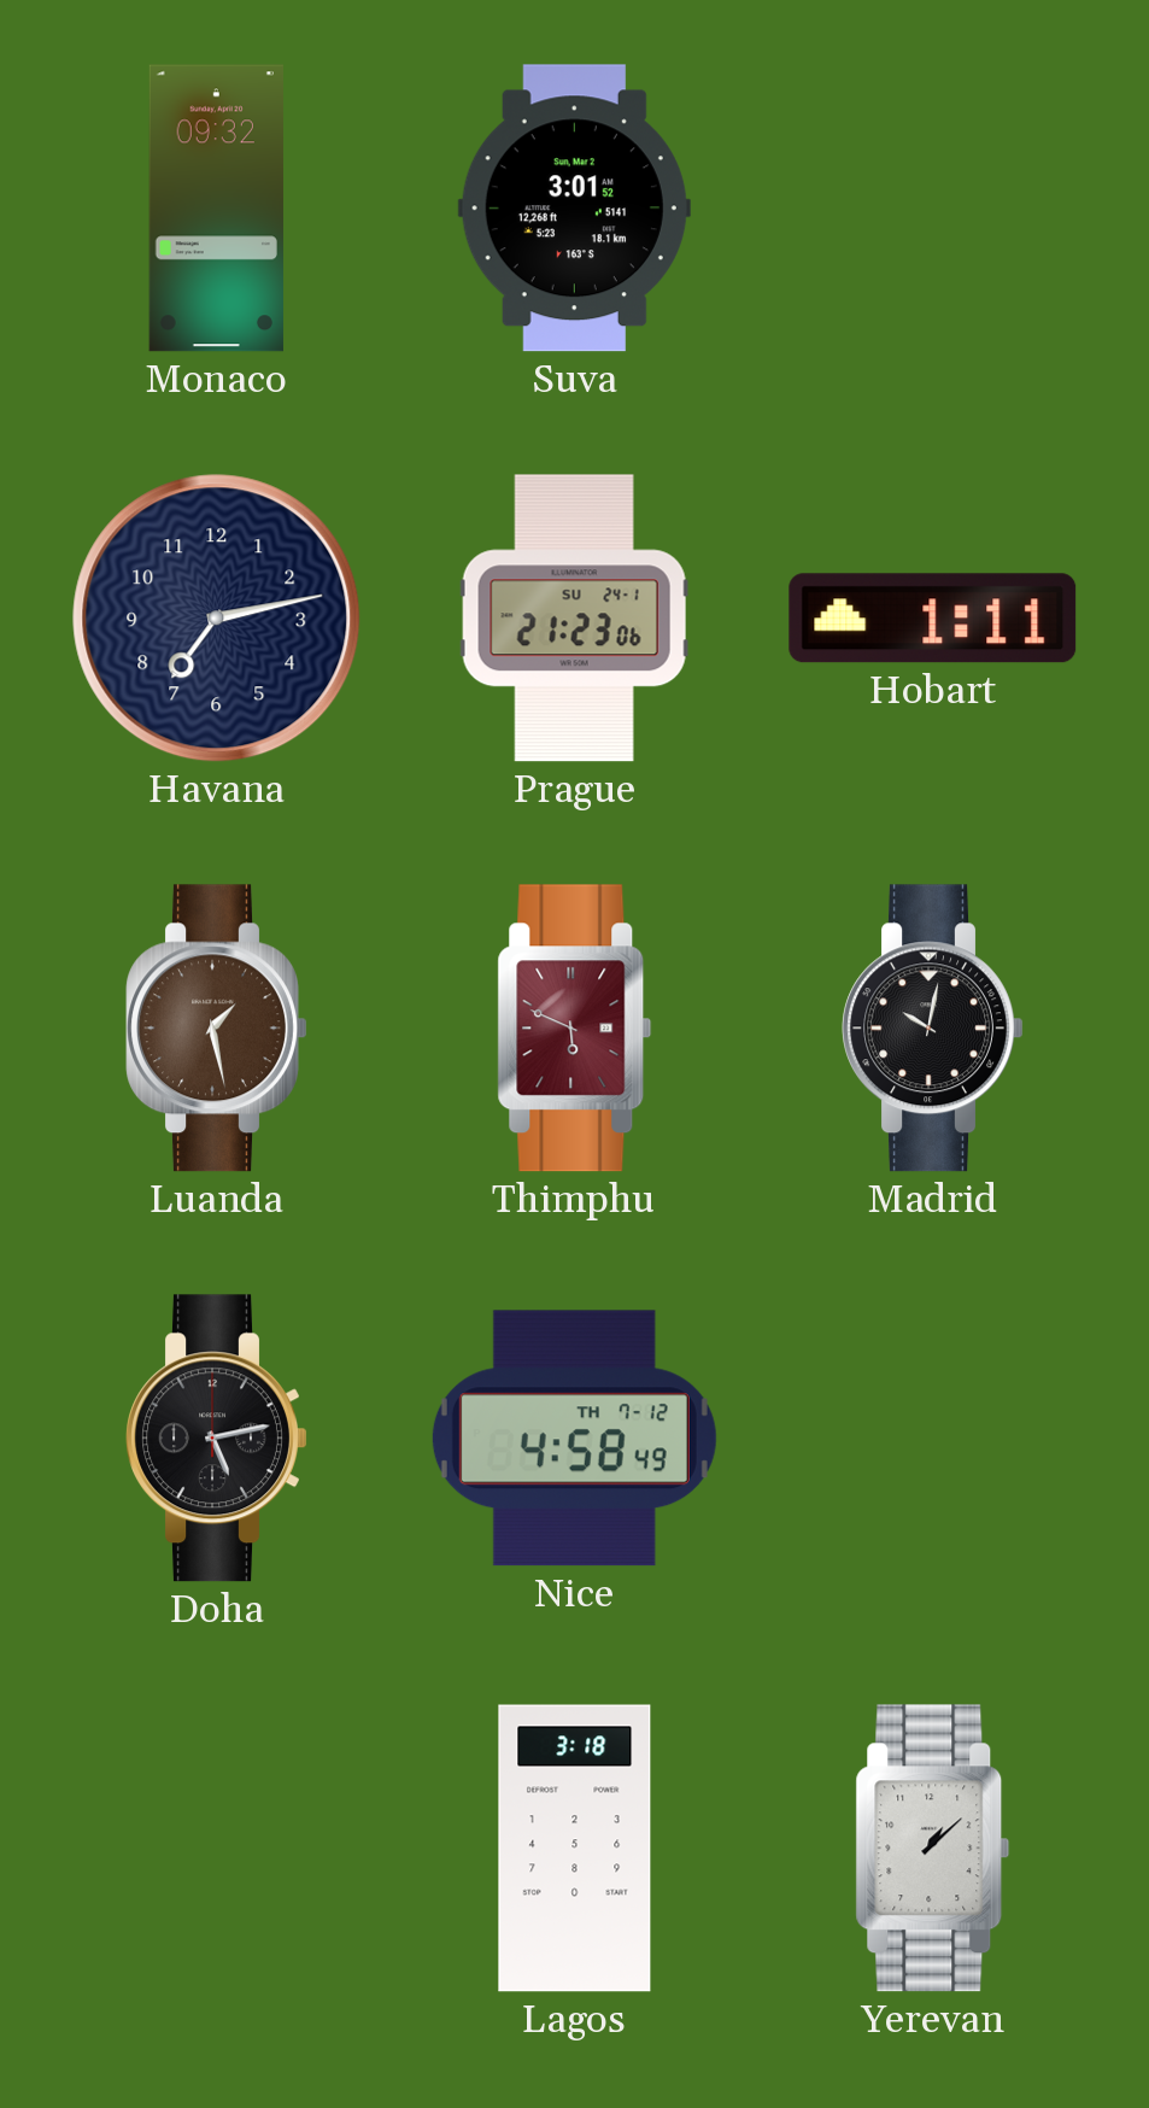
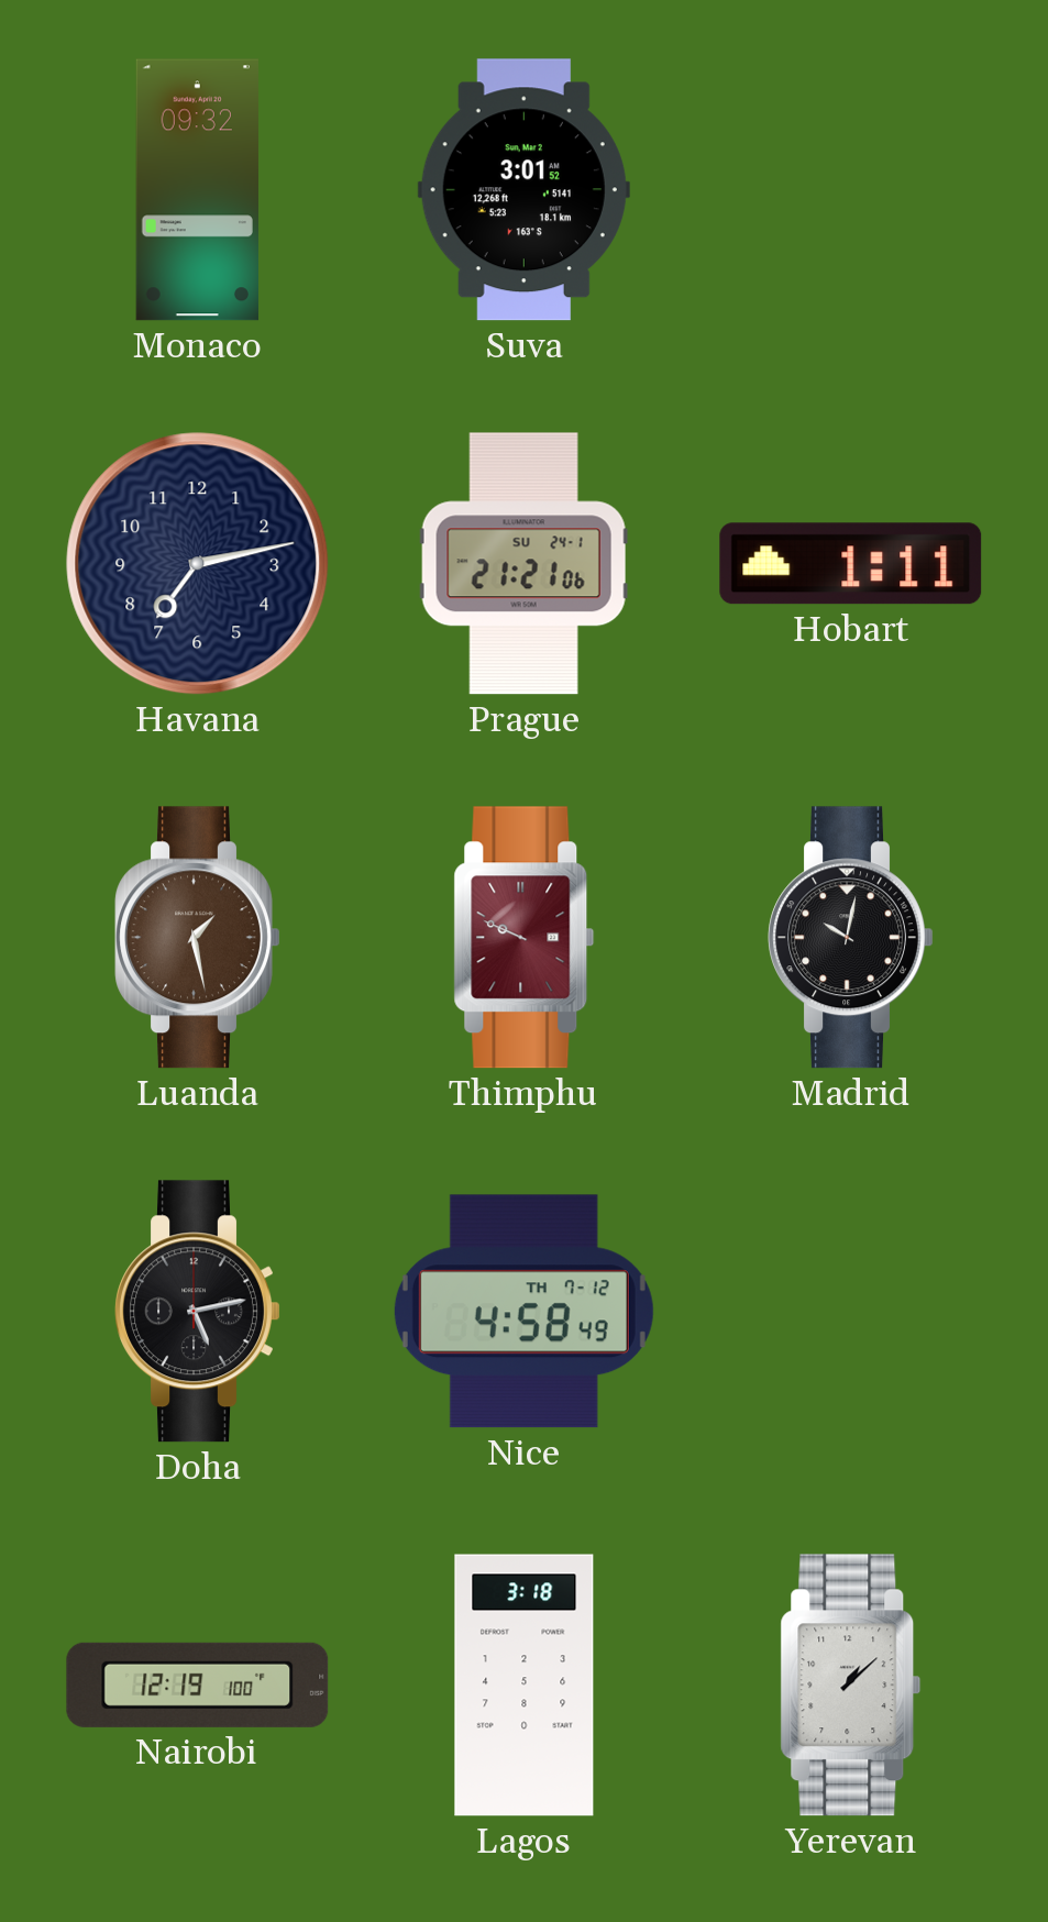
Prague: 21:23 -> 21:21
Thimphu: 5:49 -> 9:49
Nairobi: none -> 12:19
